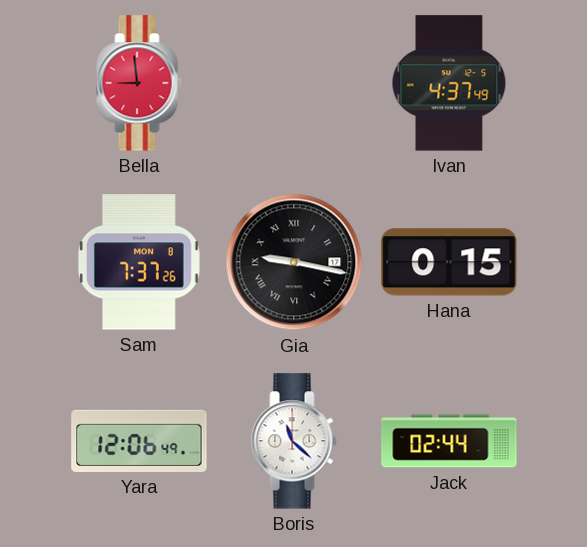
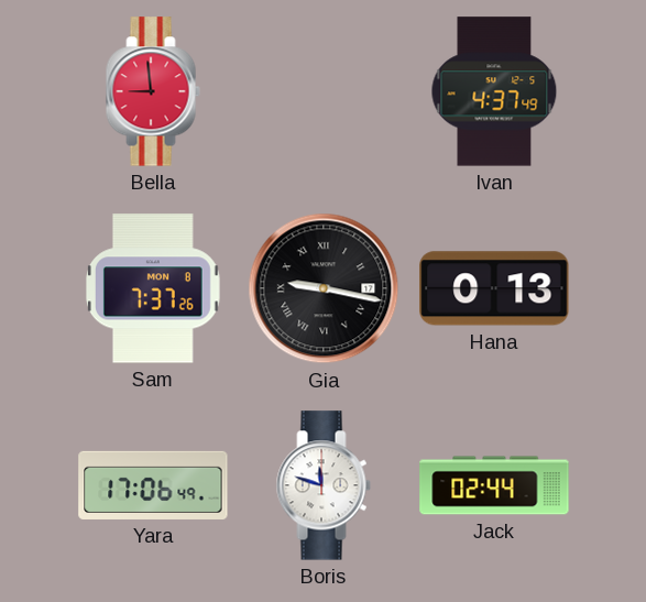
Hana: 0:15 -> 0:13
Yara: 12:06 -> 17:06
Boris: 11:22 -> 11:48
